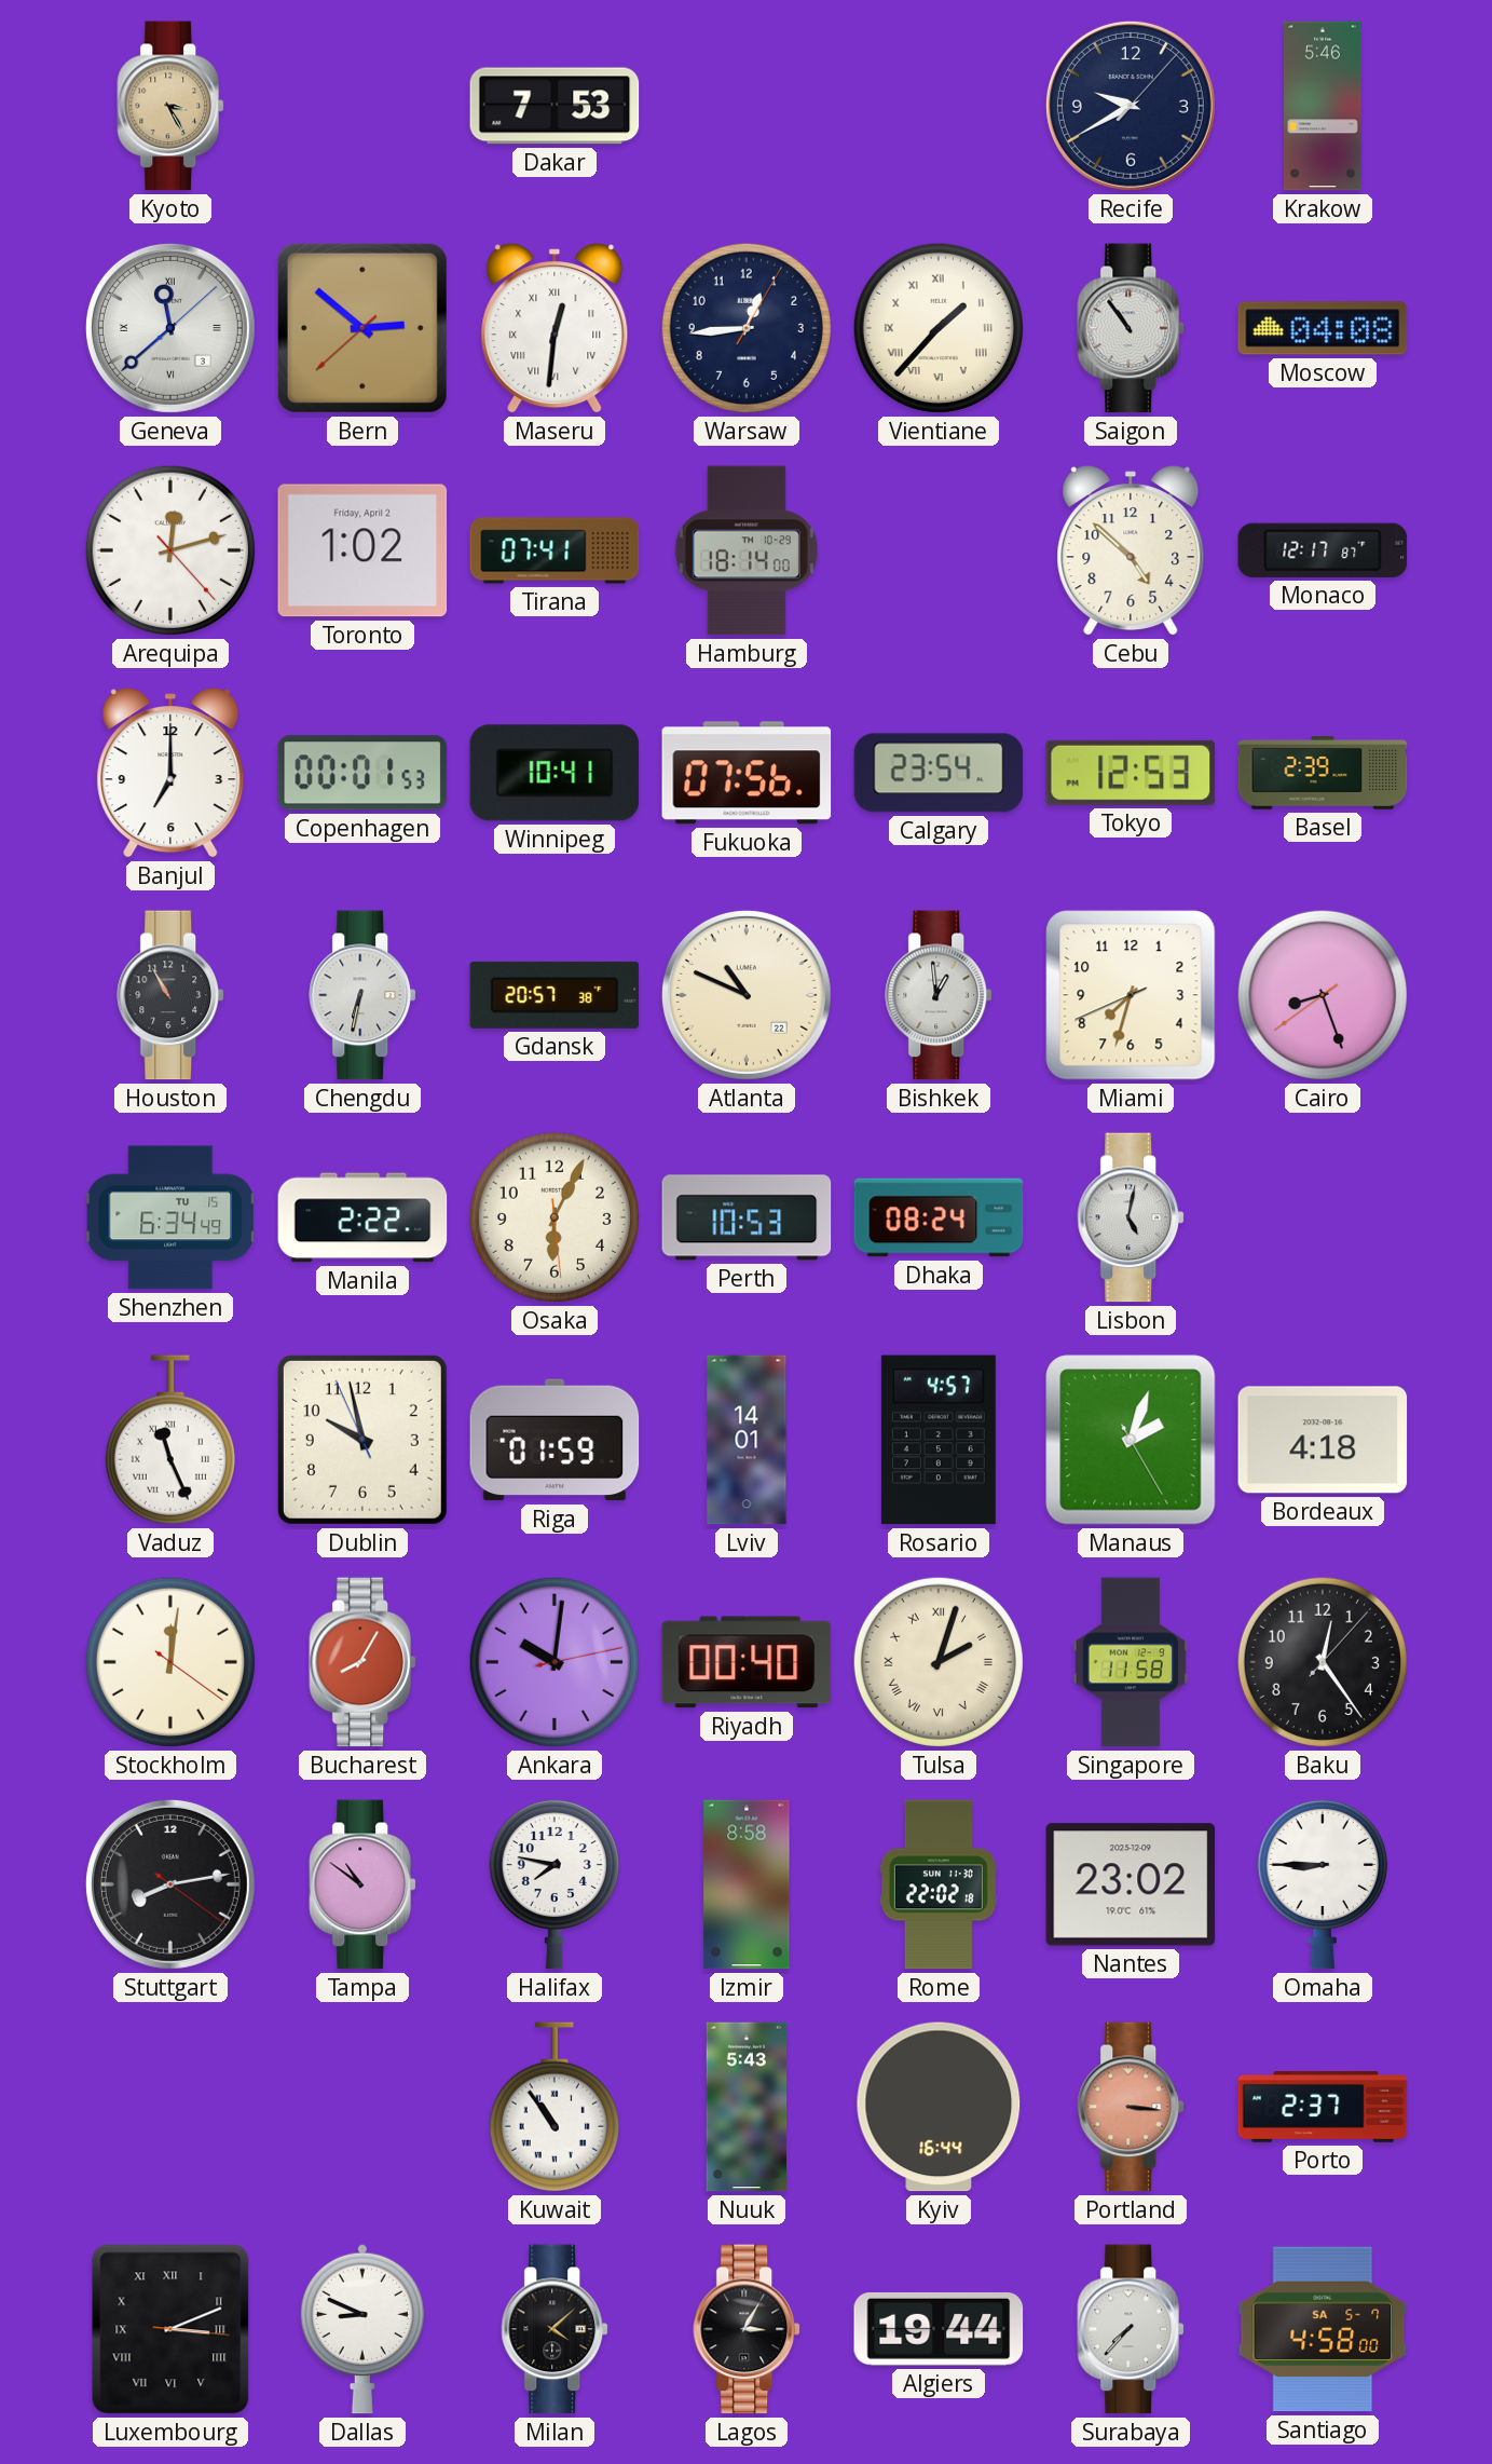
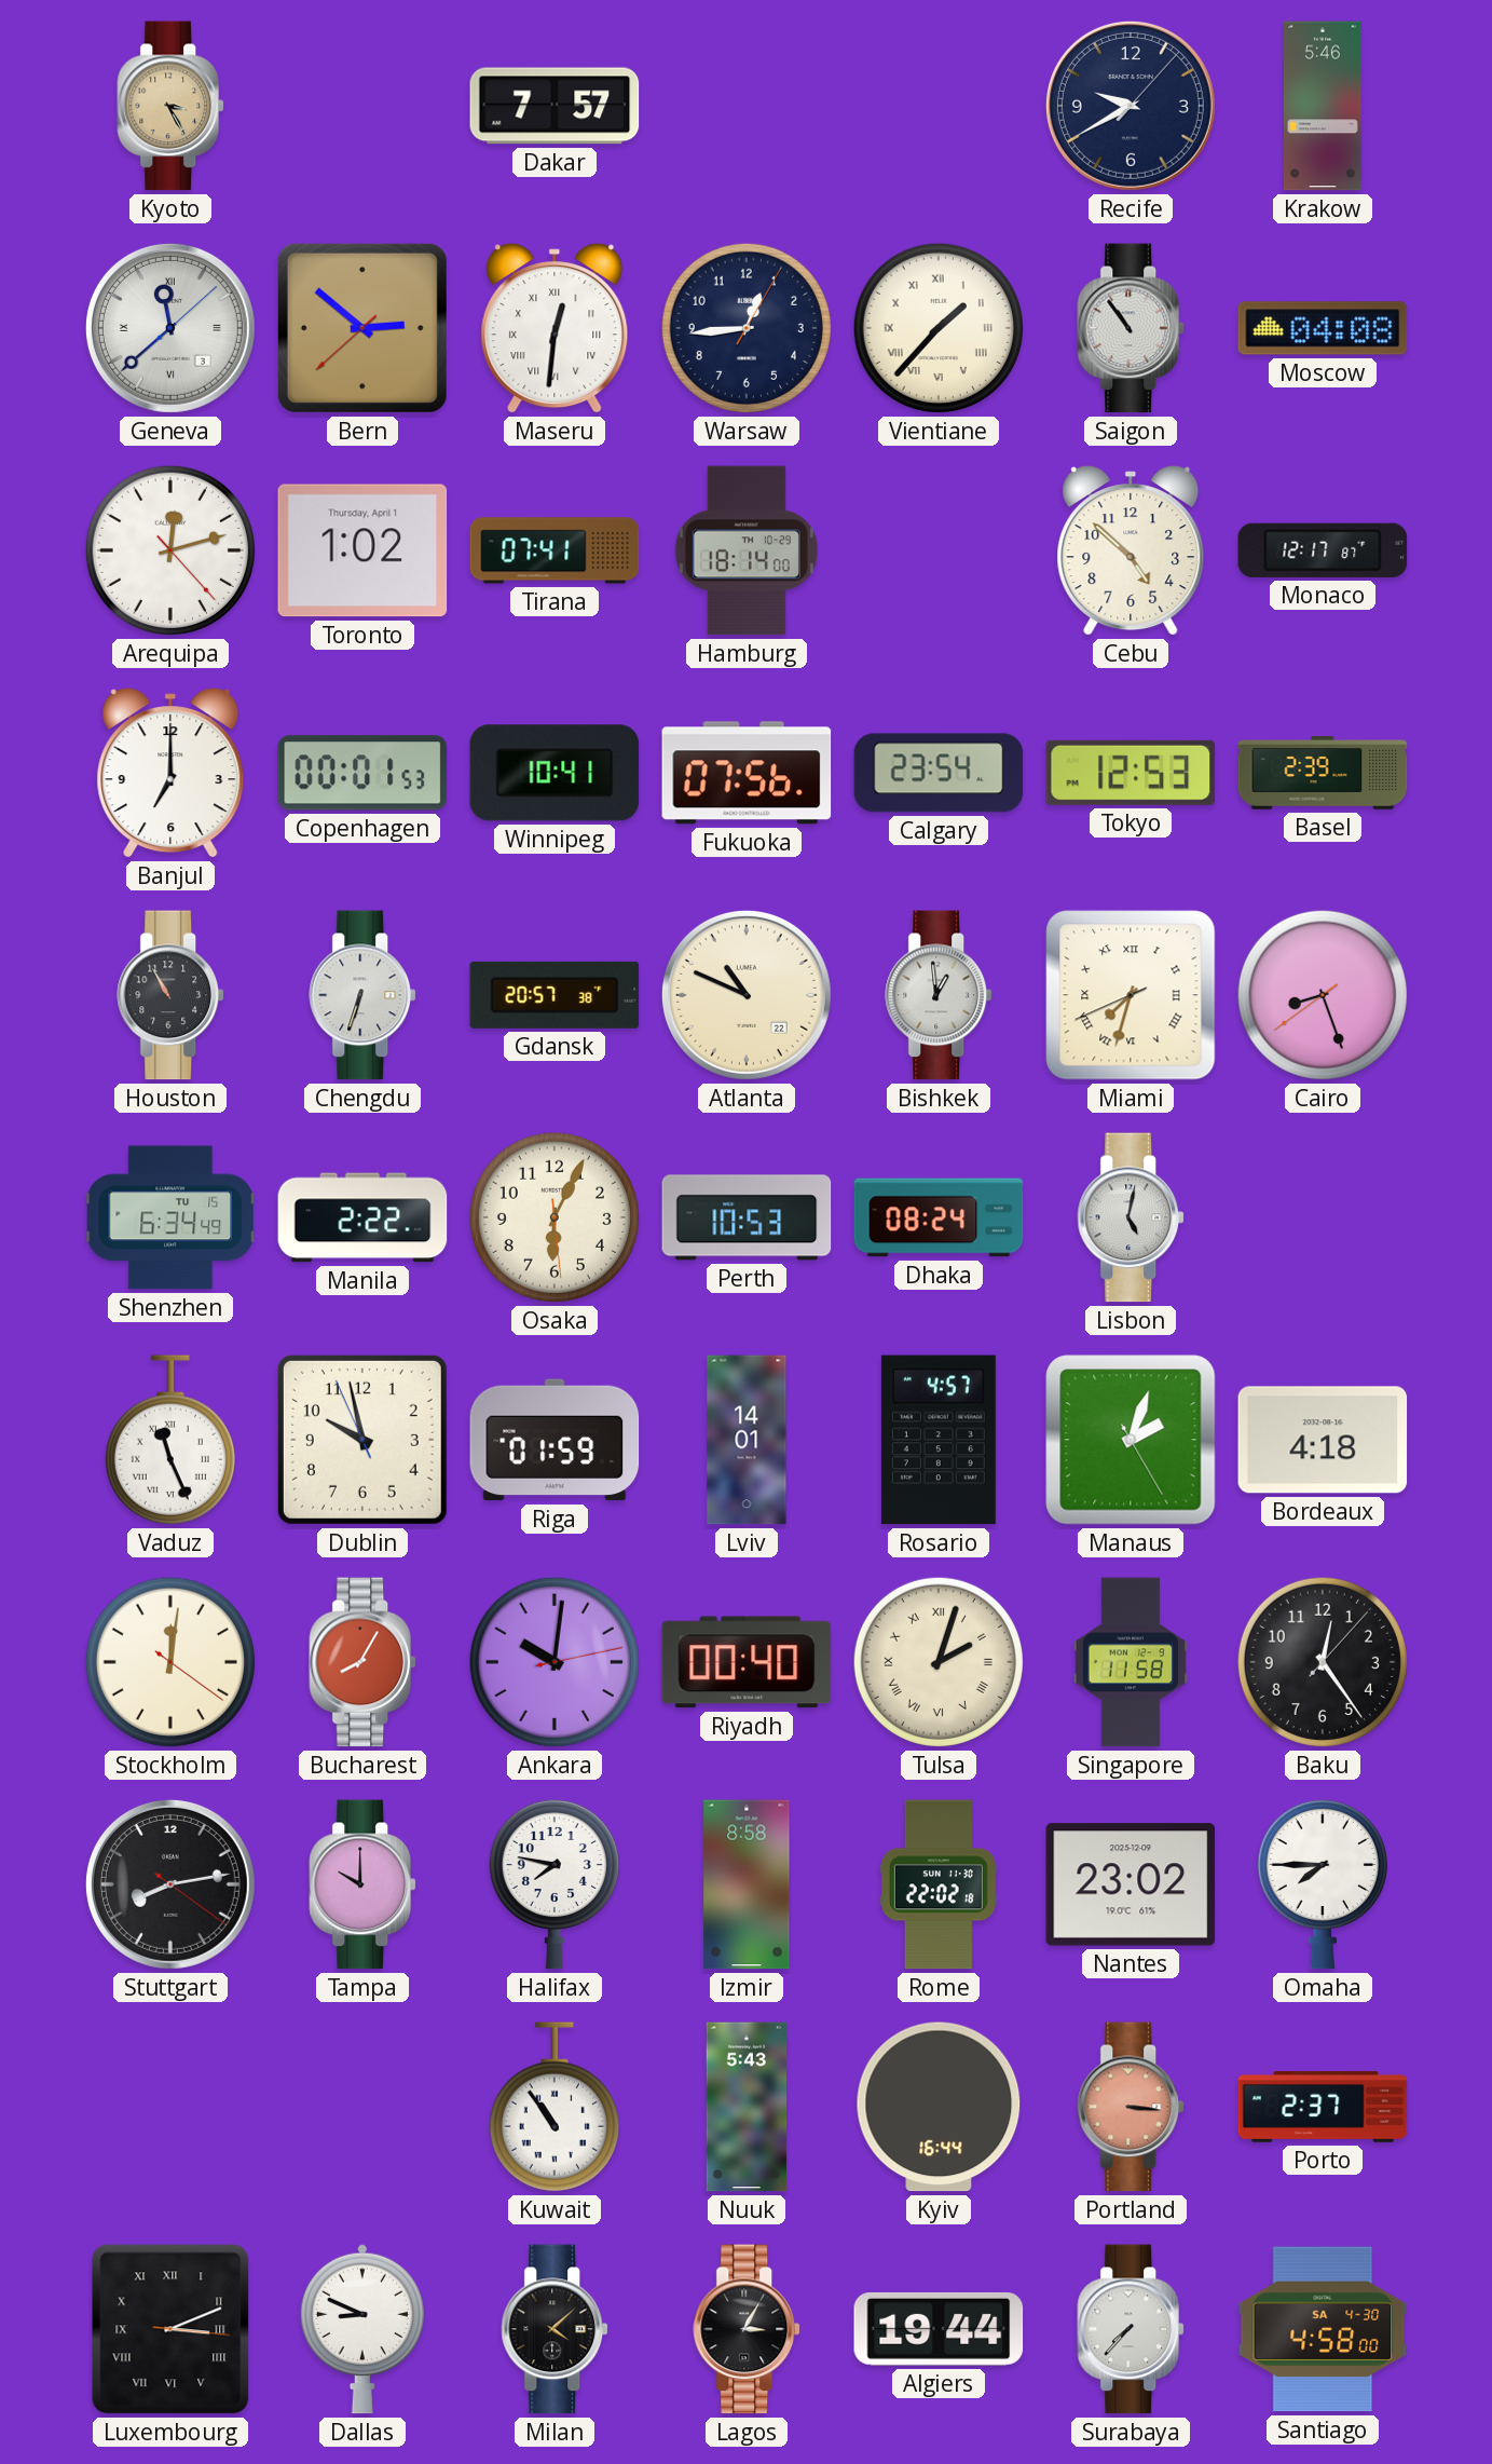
Dakar: 7:53 -> 7:57
Toronto date: Friday, April 2 -> Thursday, April 1
Chengdu: 6:32 -> 6:33
Miami numerals: Arabic -> Roman
Tampa: 10:51 -> 10:00
Omaha: 8:45 -> 7:45
Santiago date: SA 5-7 -> SA 4-30
